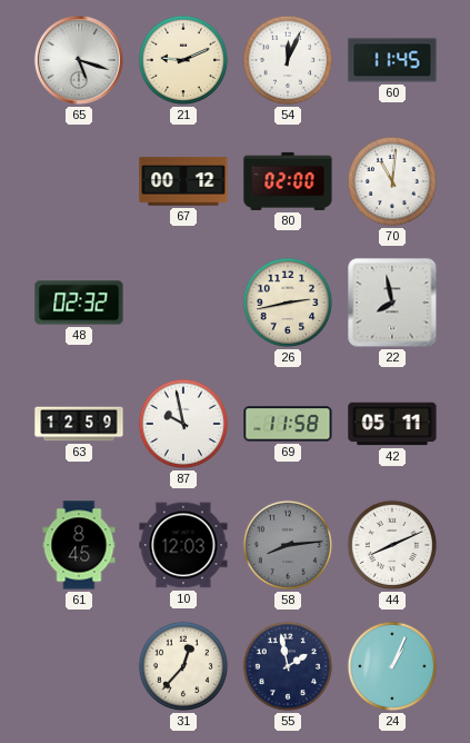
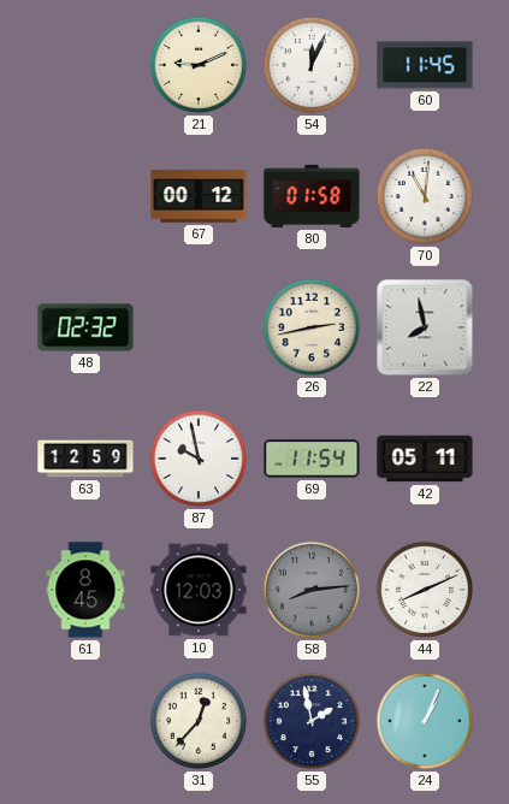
65: 5:18 -> none
80: 02:00 -> 01:58
69: 11:58 -> 11:54
